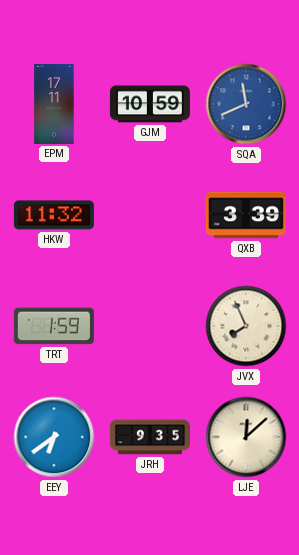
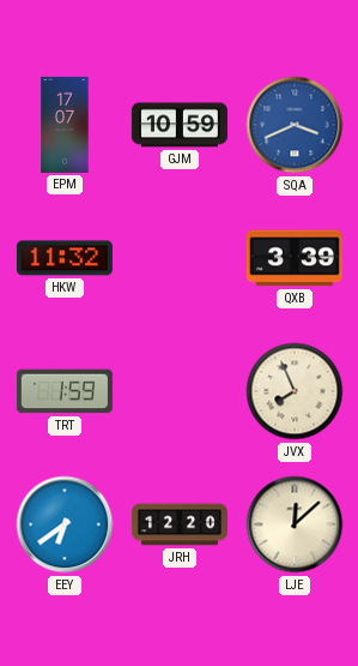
EPM: 17:11 -> 17:07
SQA: 11:41 -> 3:41
JRH: 9:35 -> 12:20
